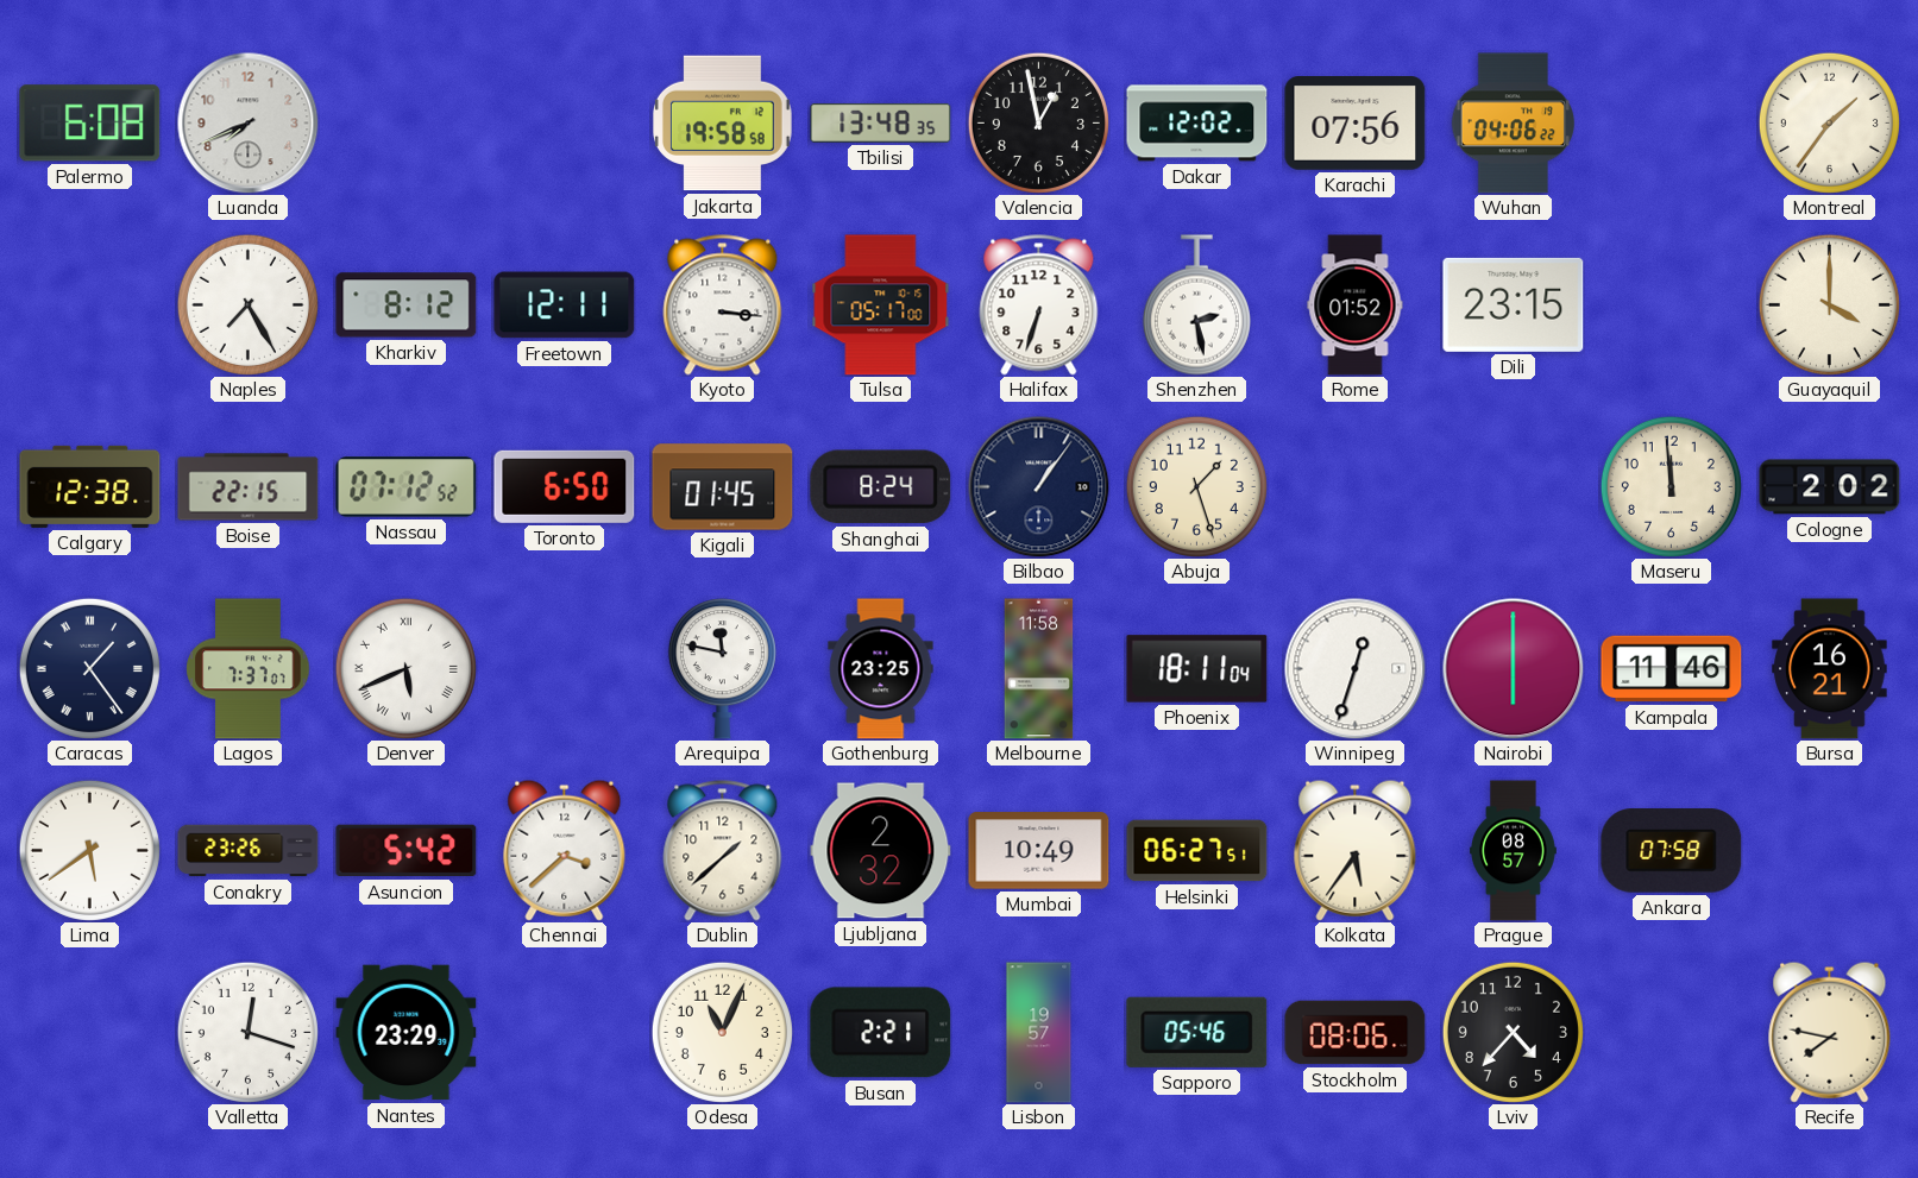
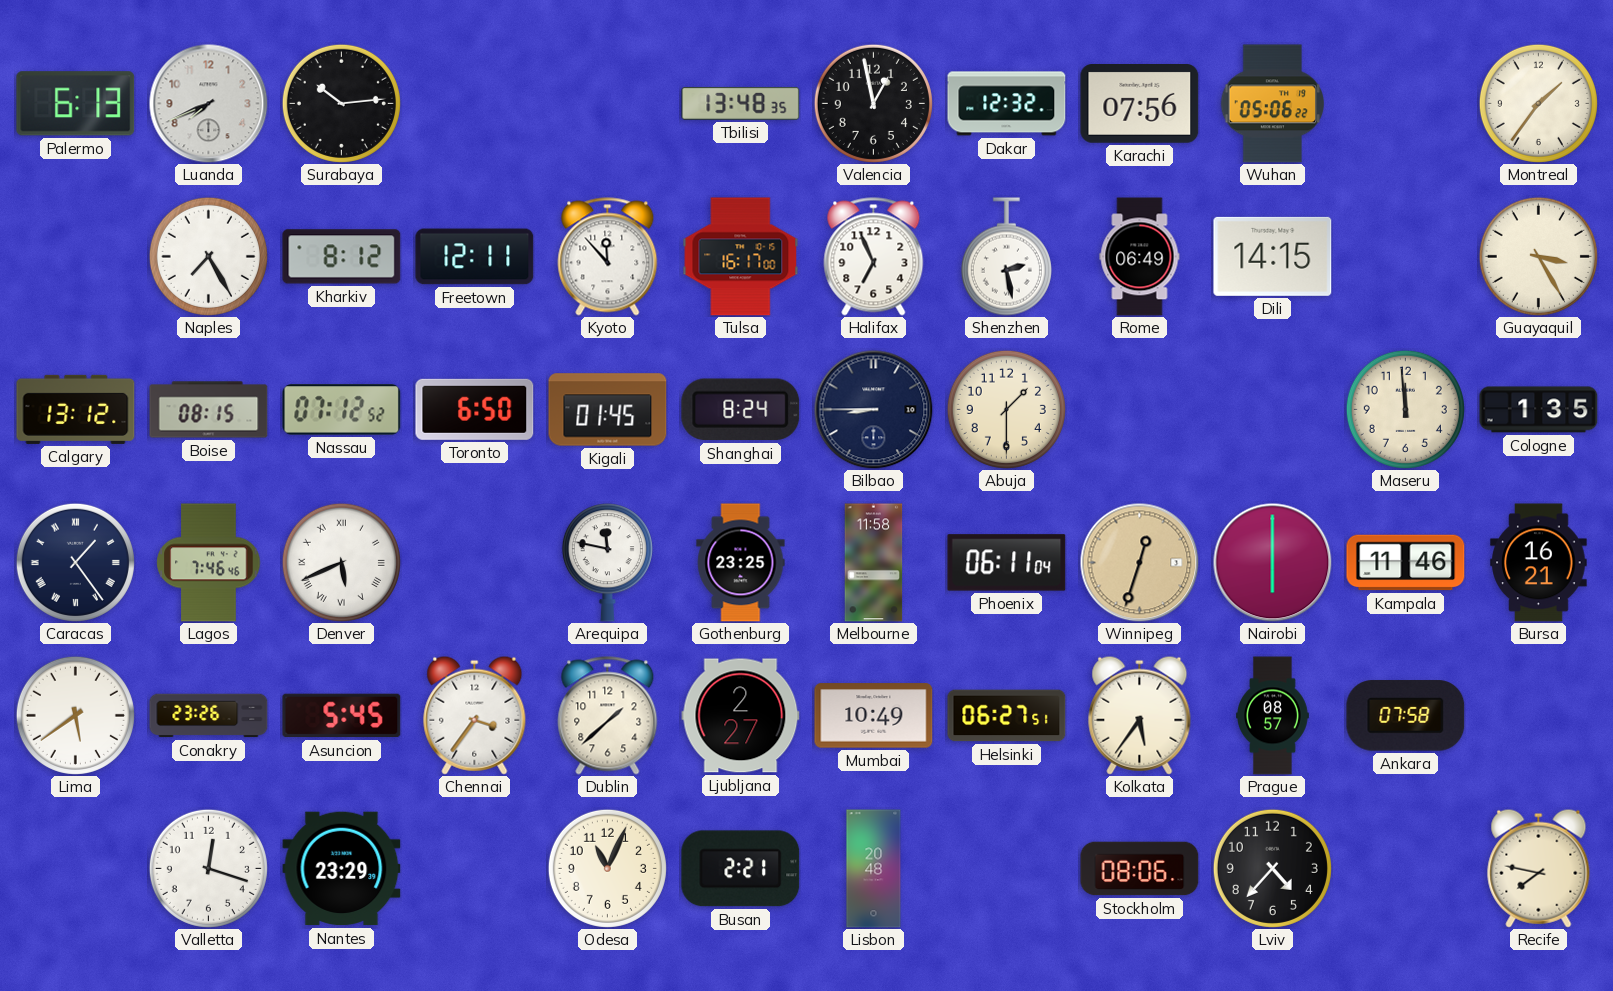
Palermo: 6:08 -> 6:13
Surabaya: none -> 10:14
Jakarta: 19:58 -> none
Dakar: 12:02 -> 12:32
Wuhan: 04:06 -> 05:06
Kyoto: 3:16 -> 11:53
Tulsa: 05:17 -> 16:17
Halifax: 6:33 -> 6:56
Rome: 01:52 -> 06:49
Dili: 23:15 -> 14:15
Guayaquil: 4:00 -> 3:25
Calgary: 12:38 -> 13:12
Boise: 22:15 -> 08:15
Bilbao: 1:06 -> 8:45
Abuja: 1:27 -> 1:30
Cologne: 2:02 -> 1:35
Lagos: 7:37 -> 7:46
Phoenix: 18:11 -> 06:11
Winnipeg dial: white -> champagne
Asuncion: 5:42 -> 5:45
Chennai: 3:38 -> 3:36
Ljubljana: 2:32 -> 2:27
Lisbon: 19:57 -> 20:48
Sapporo: 05:46 -> none
